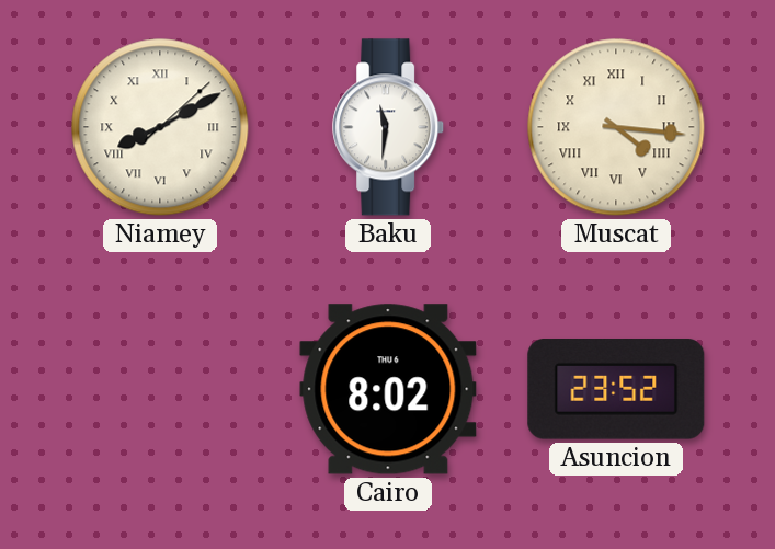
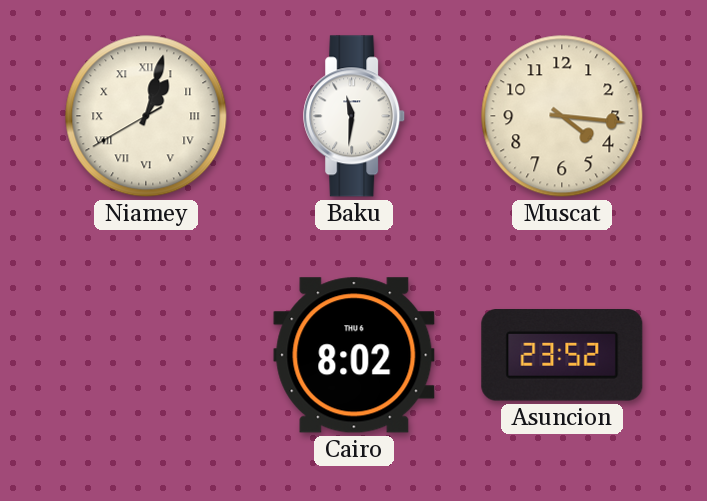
Niamey: 8:10 -> 1:02
Muscat numerals: Roman -> Arabic
